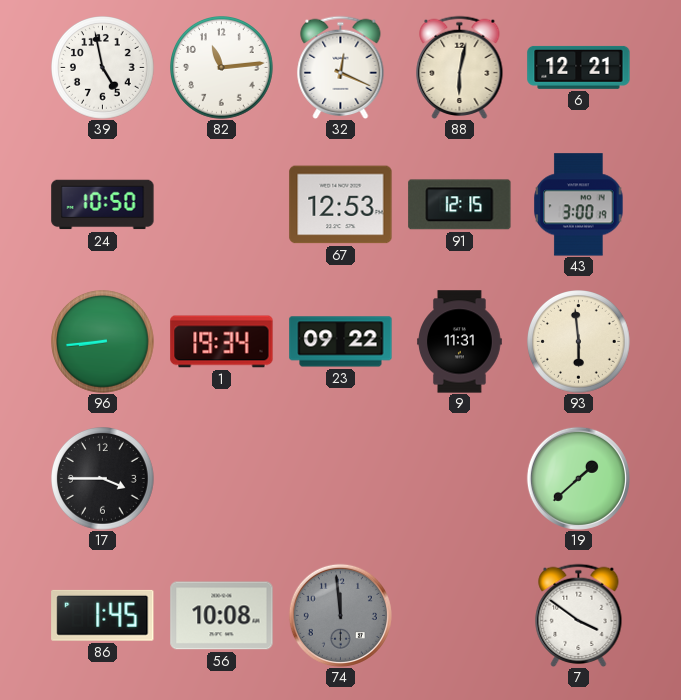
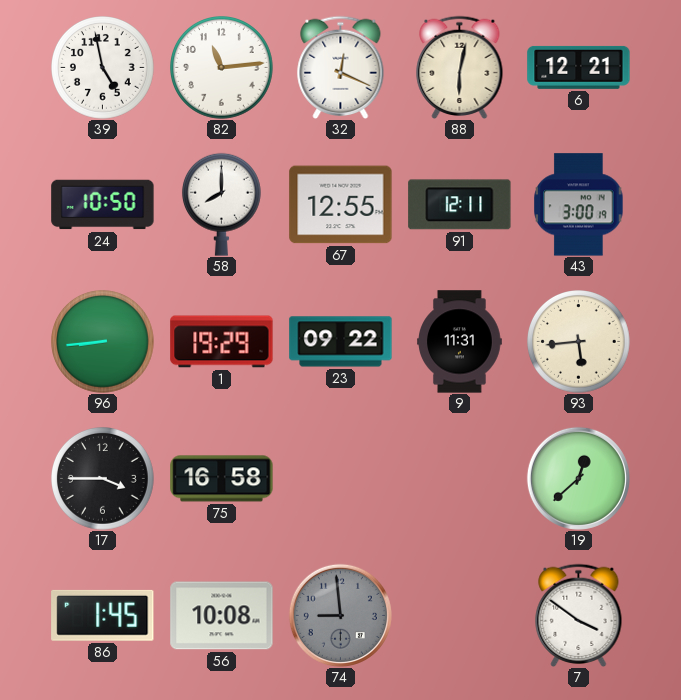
58: none -> 8:00
67: 12:53 -> 12:55
91: 12:15 -> 12:11
1: 19:34 -> 19:29
93: 5:59 -> 5:44
75: none -> 16:58
19: 1:38 -> 12:38
74: 11:59 -> 8:59
